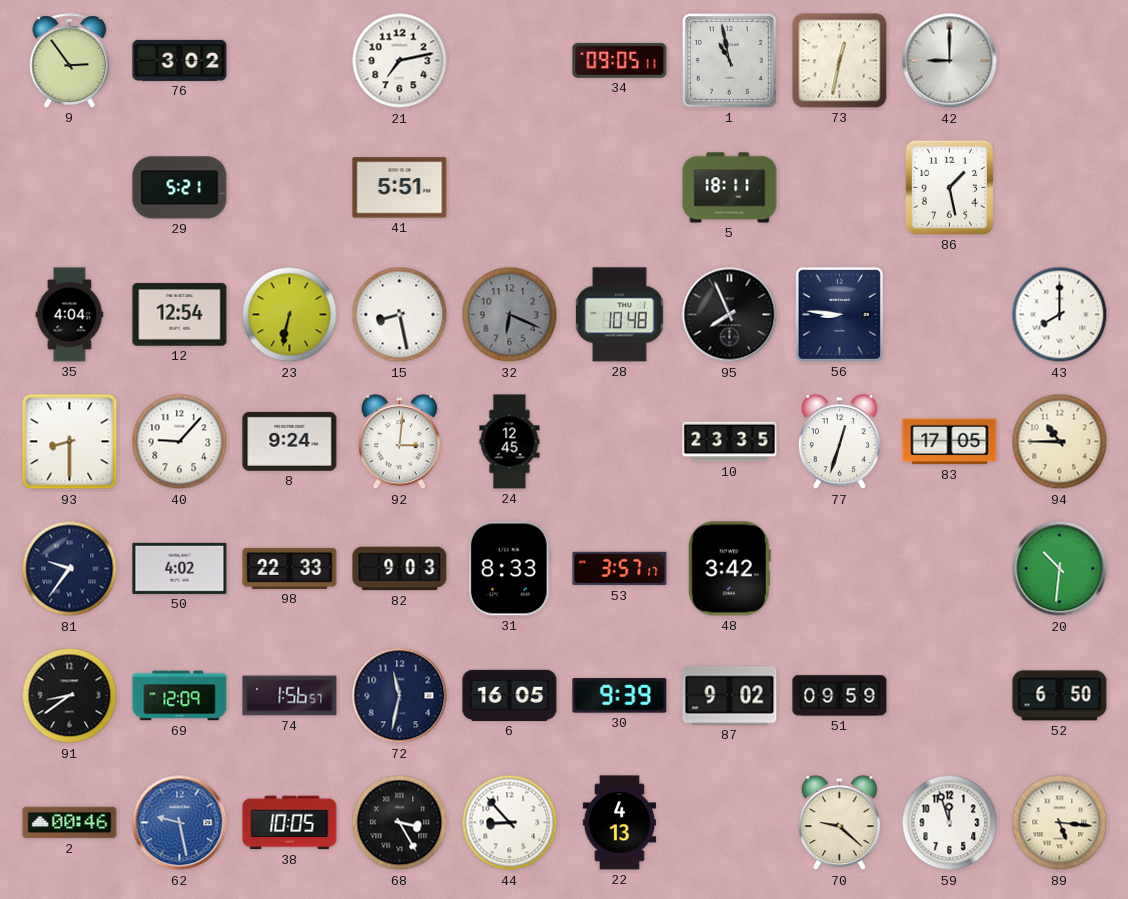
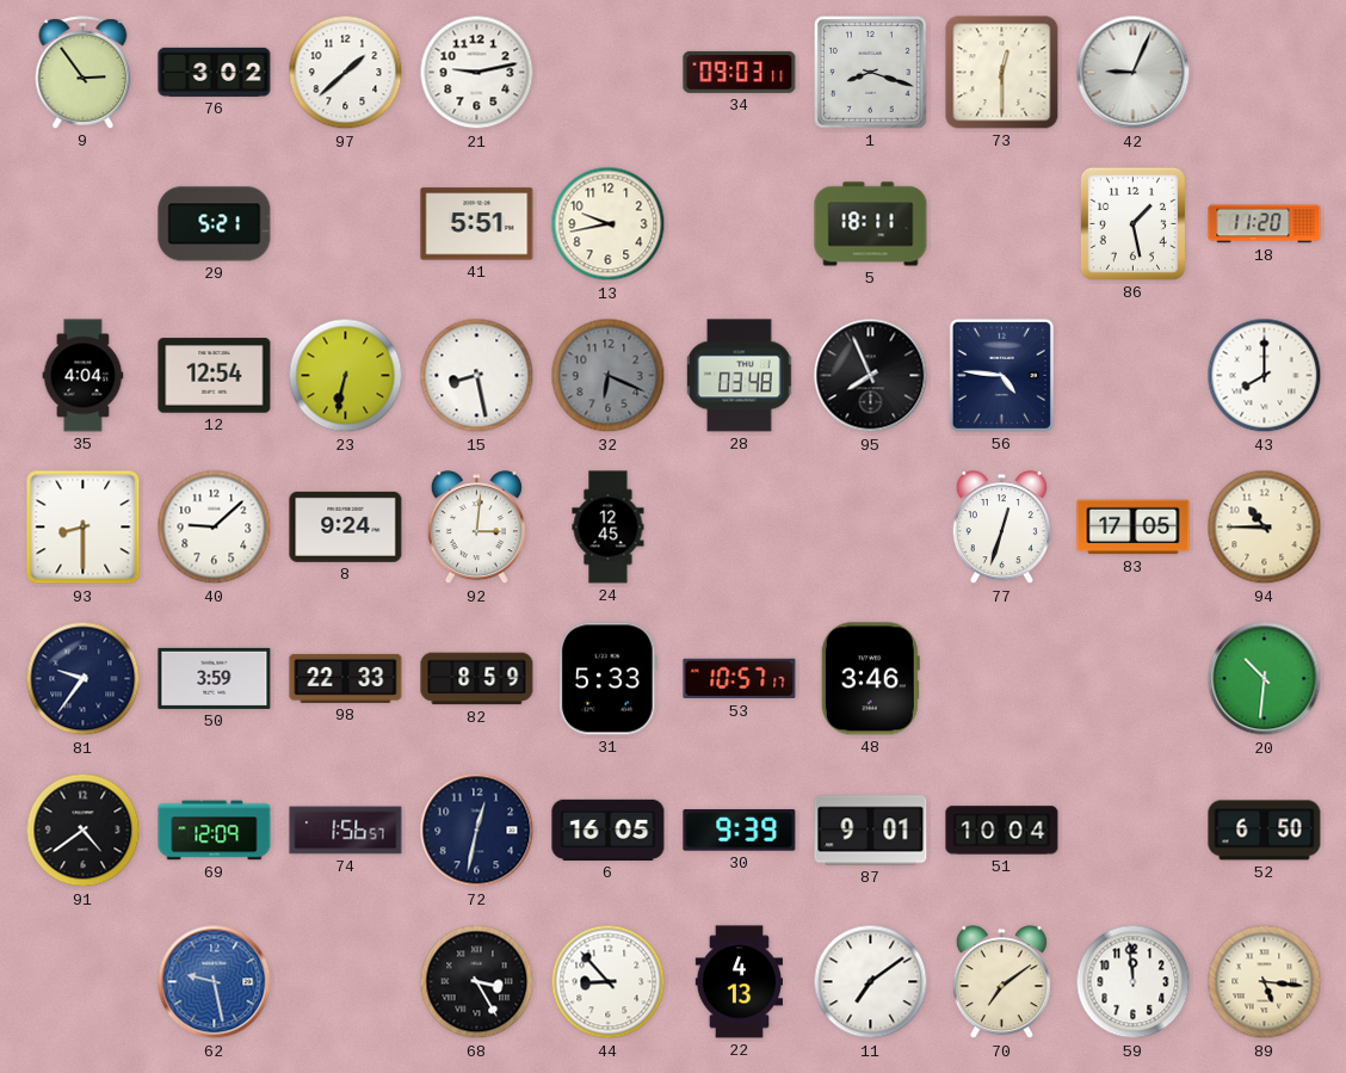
97: none -> 1:38
21: 7:13 -> 9:13
34: 09:05 -> 09:03
1: 10:58 -> 8:18
73: 12:32 -> 12:30
42: 9:00 -> 9:04
13: none -> 9:43
18: none -> 11:20
28: 10:48 -> 03:48
56: 8:46 -> 4:46
40: 9:07 -> 9:08
10: 23:35 -> none
50: 4:02 -> 3:59
82: 9:03 -> 8:59
31: 8:33 -> 5:33
53: 3:57 -> 10:57
48: 3:42 -> 3:46
91: 8:39 -> 4:39
72: 11:32 -> 12:32
87: 9:02 -> 9:01
51: 09:59 -> 10:04
2: 00:46 -> none
38: 10:05 -> none
11: none -> 7:09
70: 9:22 -> 7:09
59: 11:57 -> 11:59
